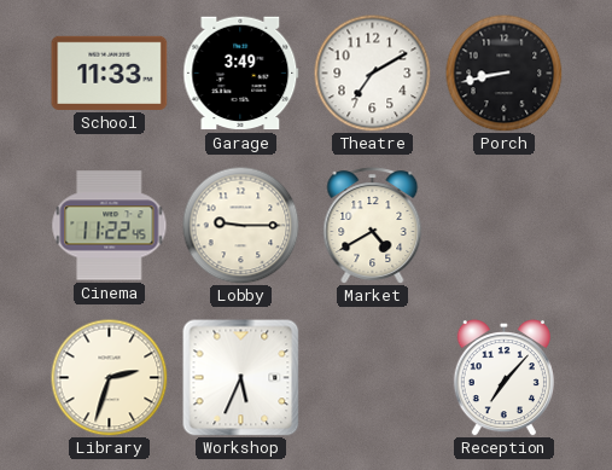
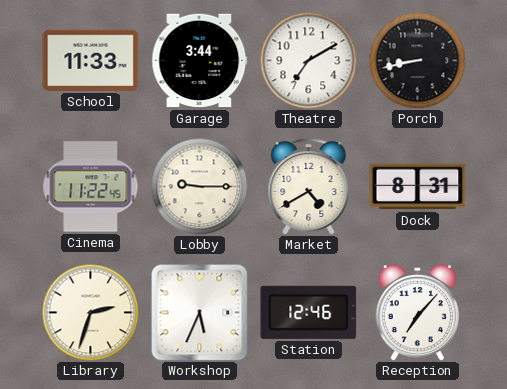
Garage: 3:49 -> 3:44
Dock: none -> 8:31
Station: none -> 12:46
